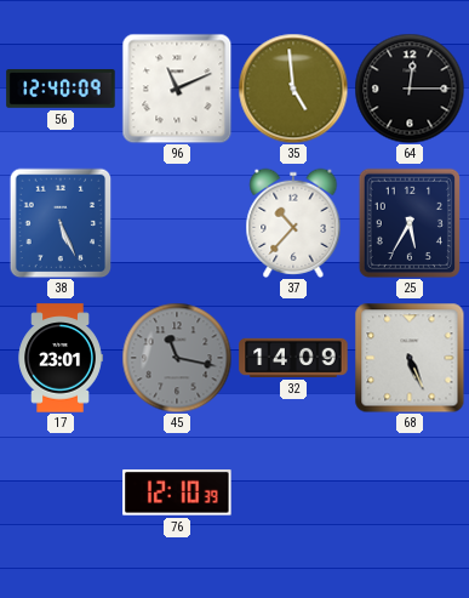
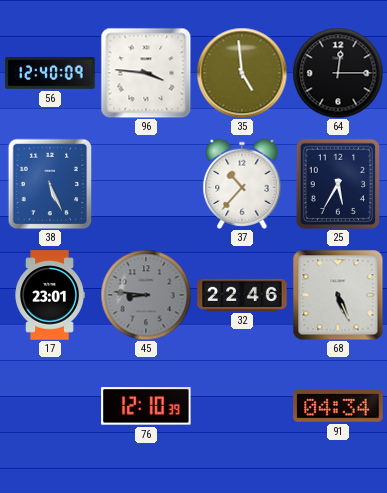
96: 11:11 -> 3:46
45: 11:17 -> 8:46
32: 14:09 -> 22:46
91: none -> 04:34
